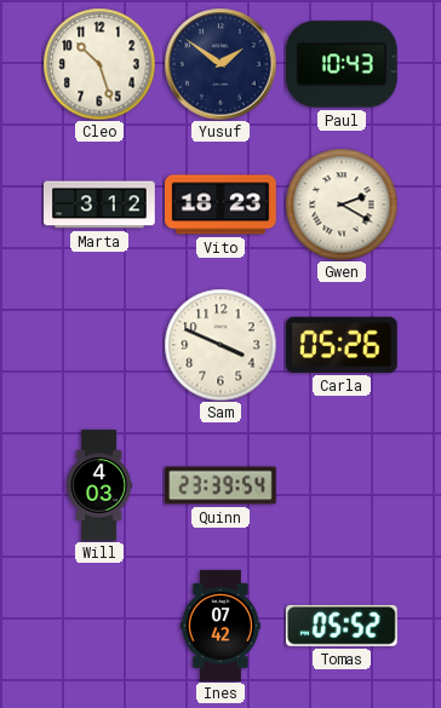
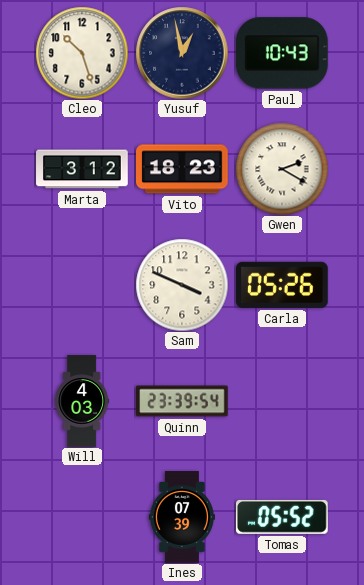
Yusuf: 1:51 -> 12:58
Ines: 07:42 -> 07:39
